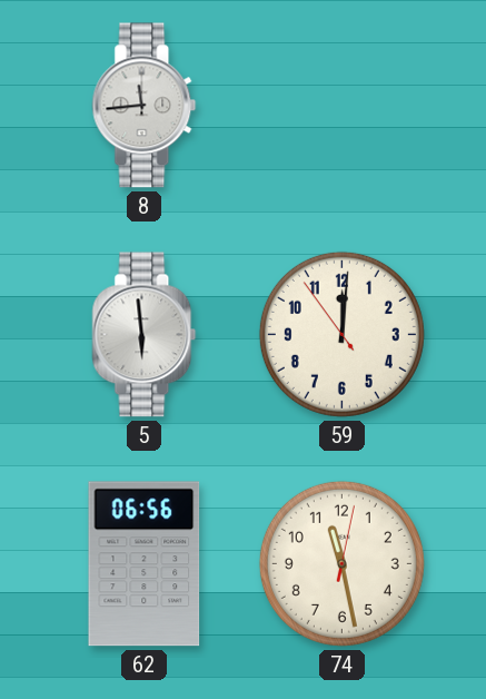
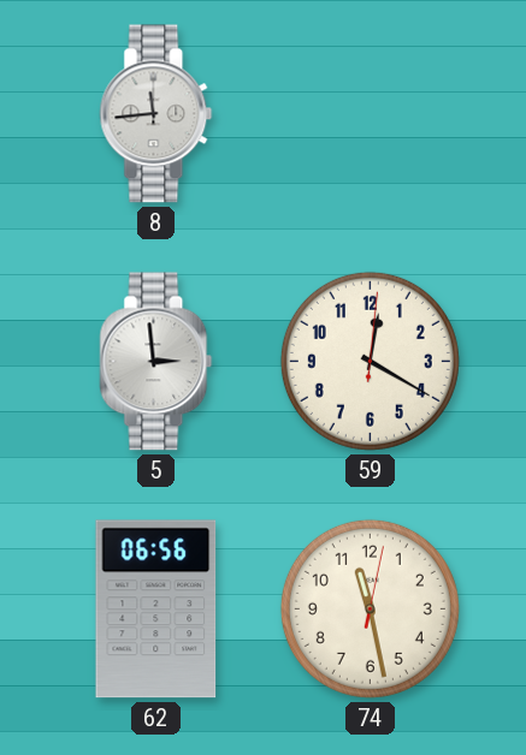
5: 5:59 -> 2:59
59: 12:00 -> 12:20
